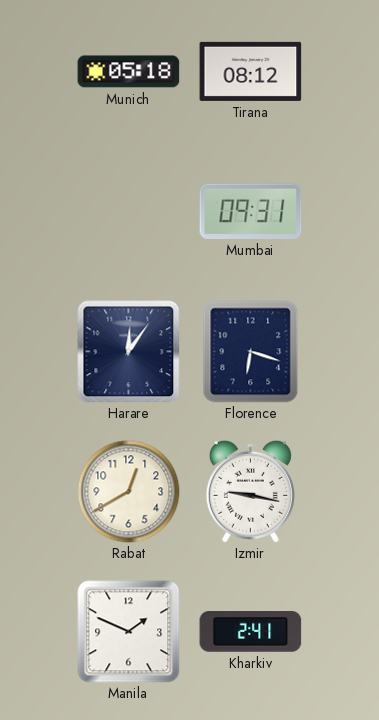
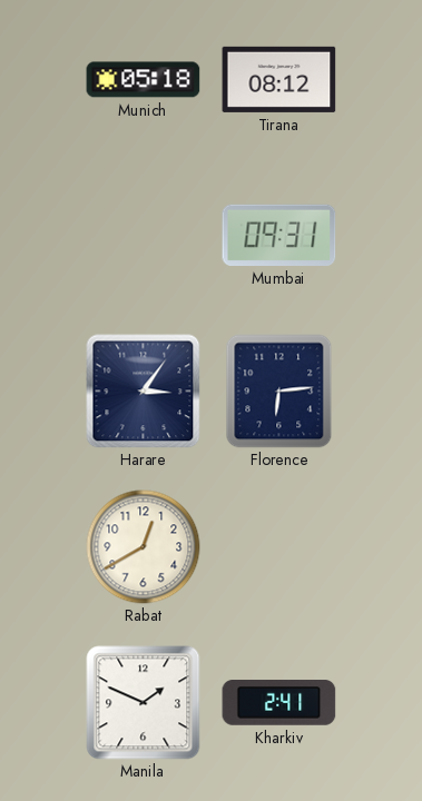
Harare: 12:06 -> 3:06
Florence: 6:18 -> 6:14
Izmir: 9:17 -> none
